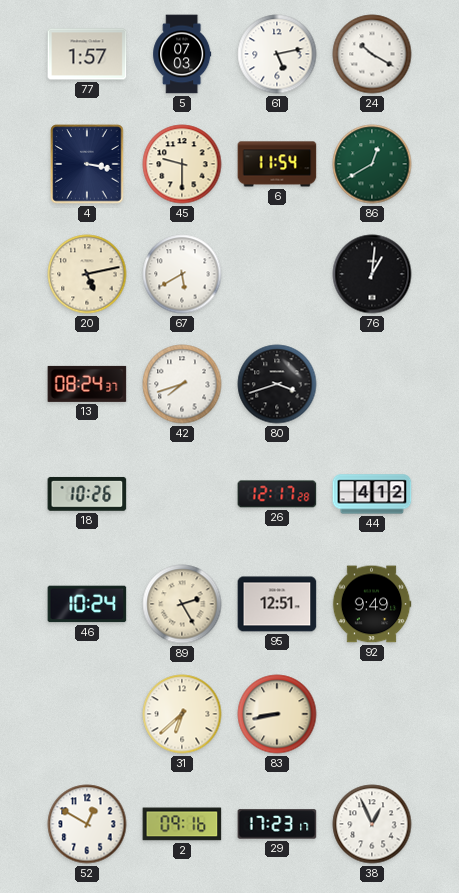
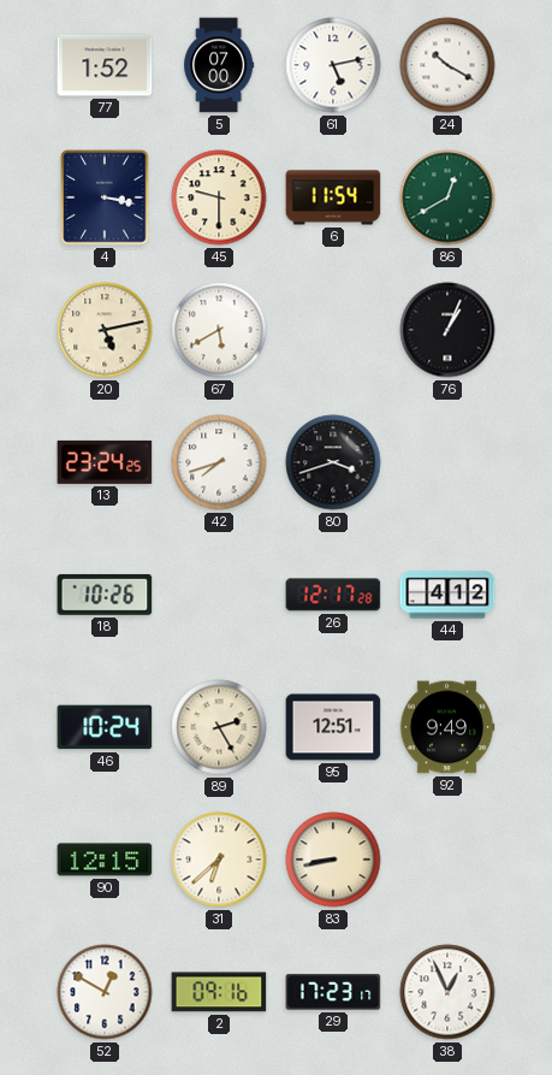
77: 1:57 -> 1:52
5: 07:03 -> 07:00
76: 1:01 -> 1:04
13: 08:24 -> 23:24
90: none -> 12:15
